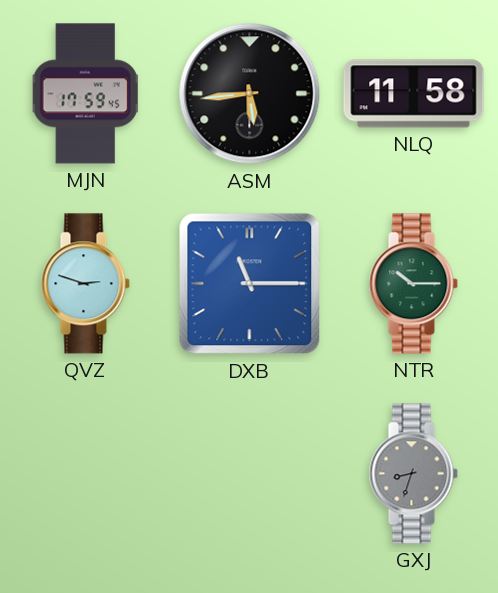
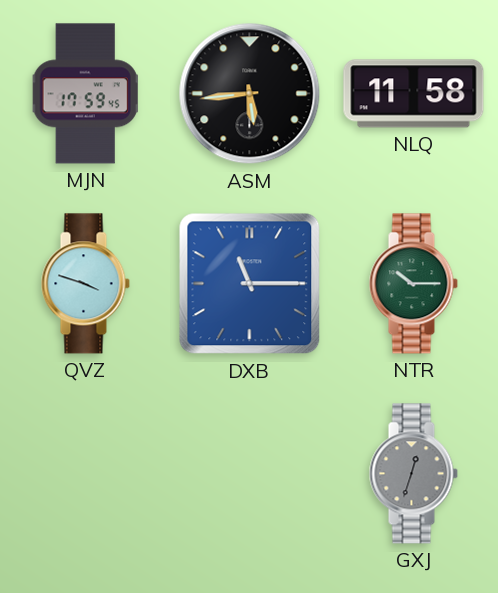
QVZ: 2:48 -> 3:48
GXJ: 8:33 -> 12:33
